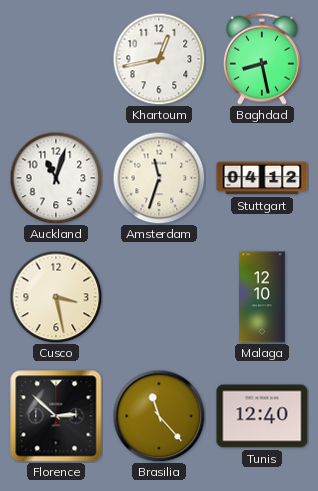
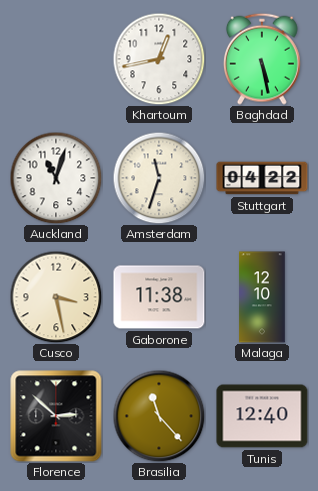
Baghdad: 8:28 -> 5:28
Stuttgart: 04:12 -> 04:22
Gaborone: none -> 11:38
